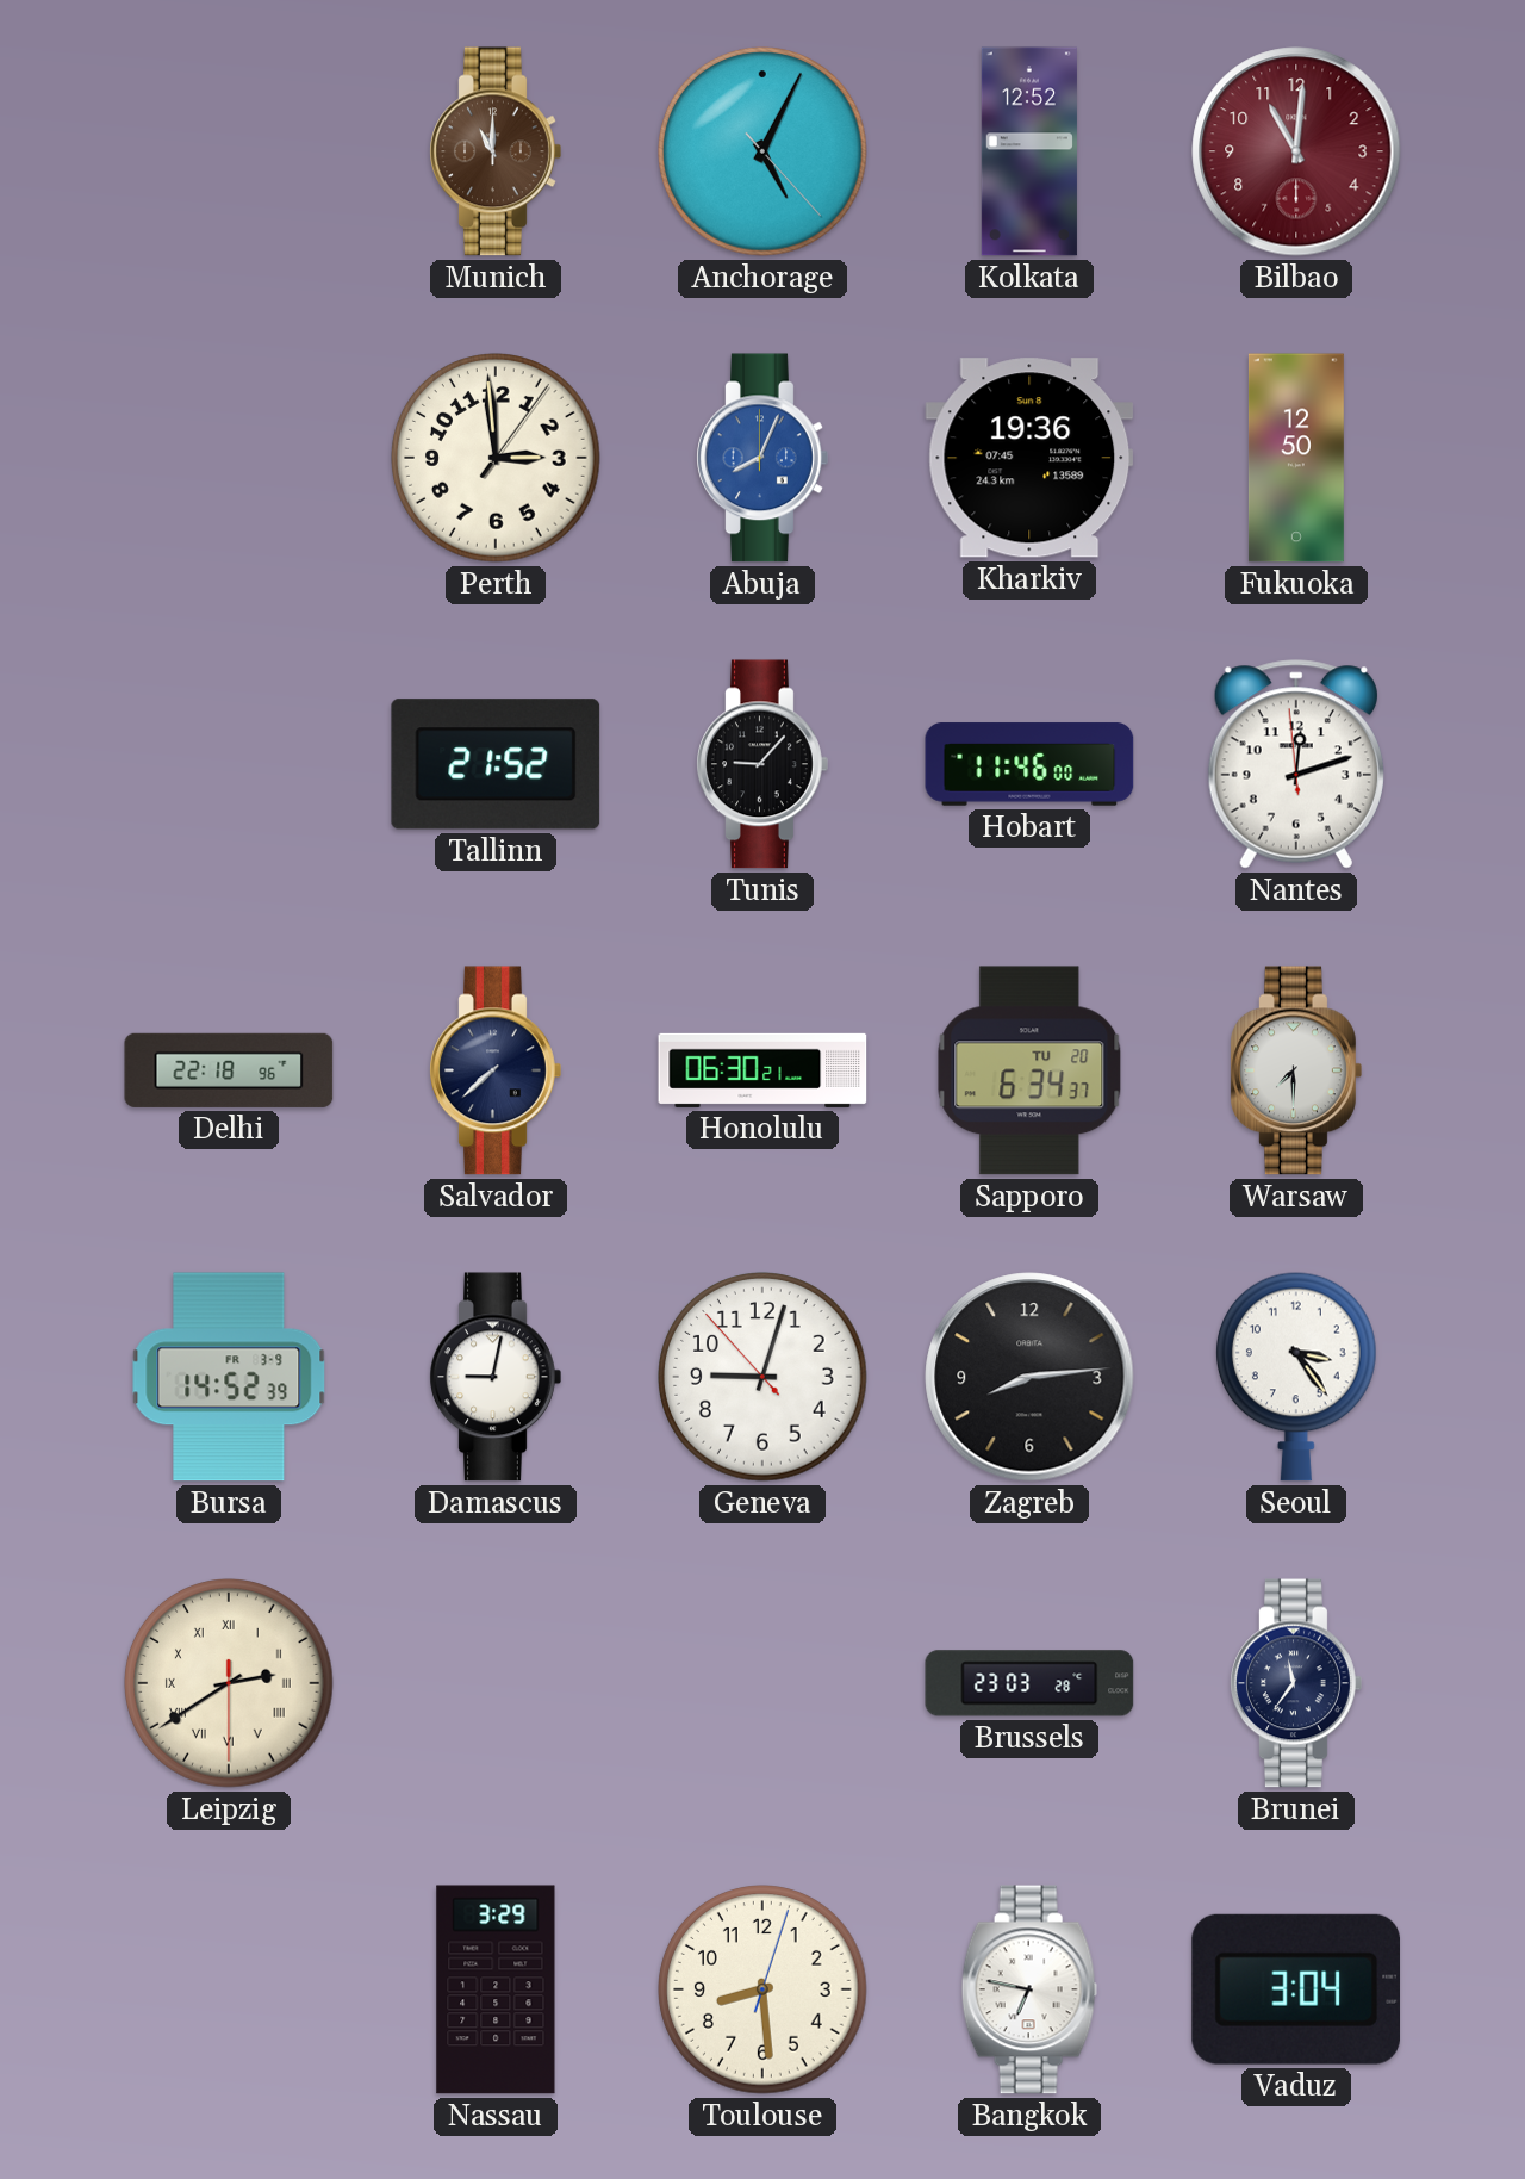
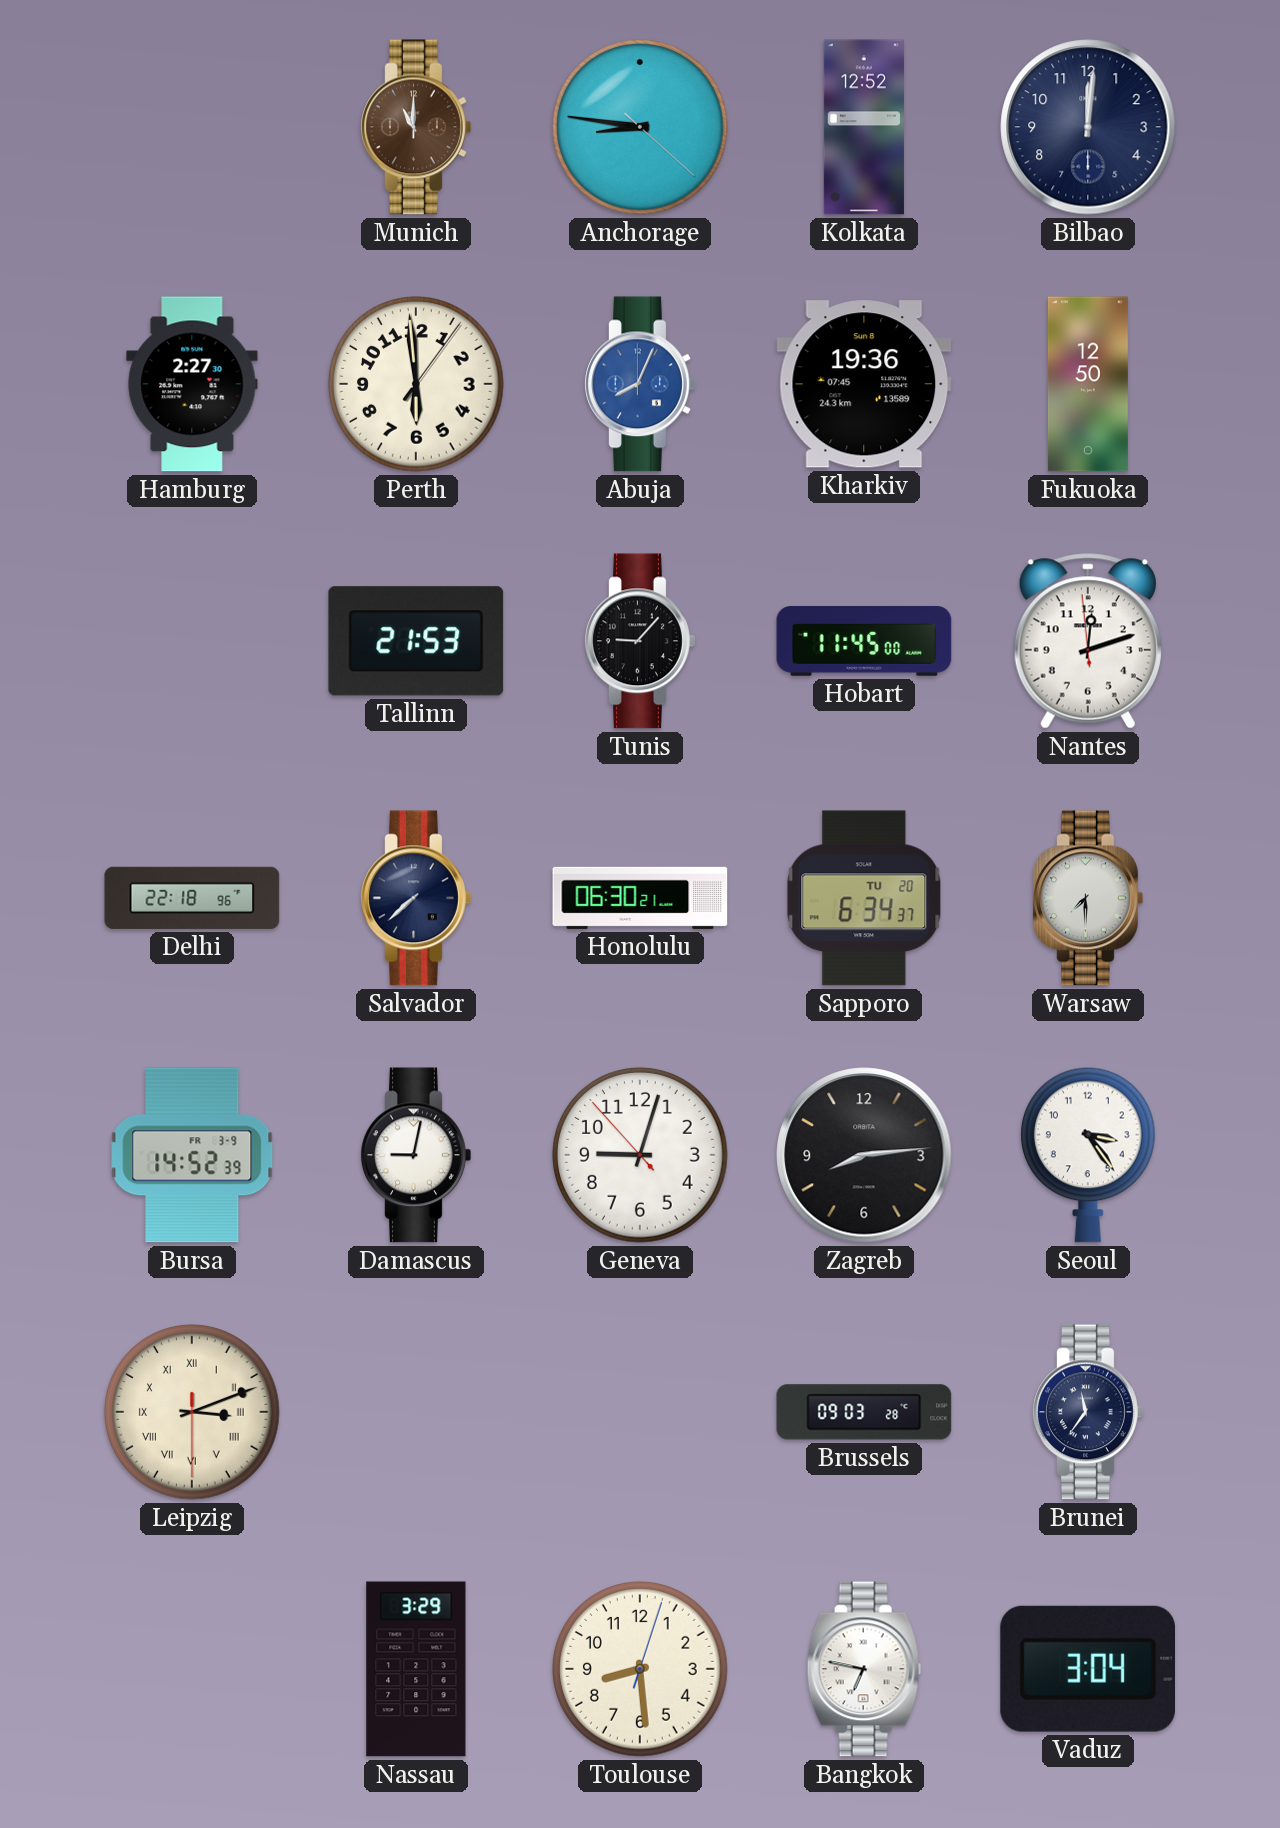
Anchorage: 5:04 -> 8:46
Bilbao: 11:01 -> 12:01
Bilbao dial: burgundy -> navy
Hamburg: none -> 2:27
Perth: 2:59 -> 5:59
Tallinn: 21:52 -> 21:53
Hobart: 11:46 -> 11:45
Leipzig: 2:39 -> 3:11
Brussels: 23:03 -> 09:03
